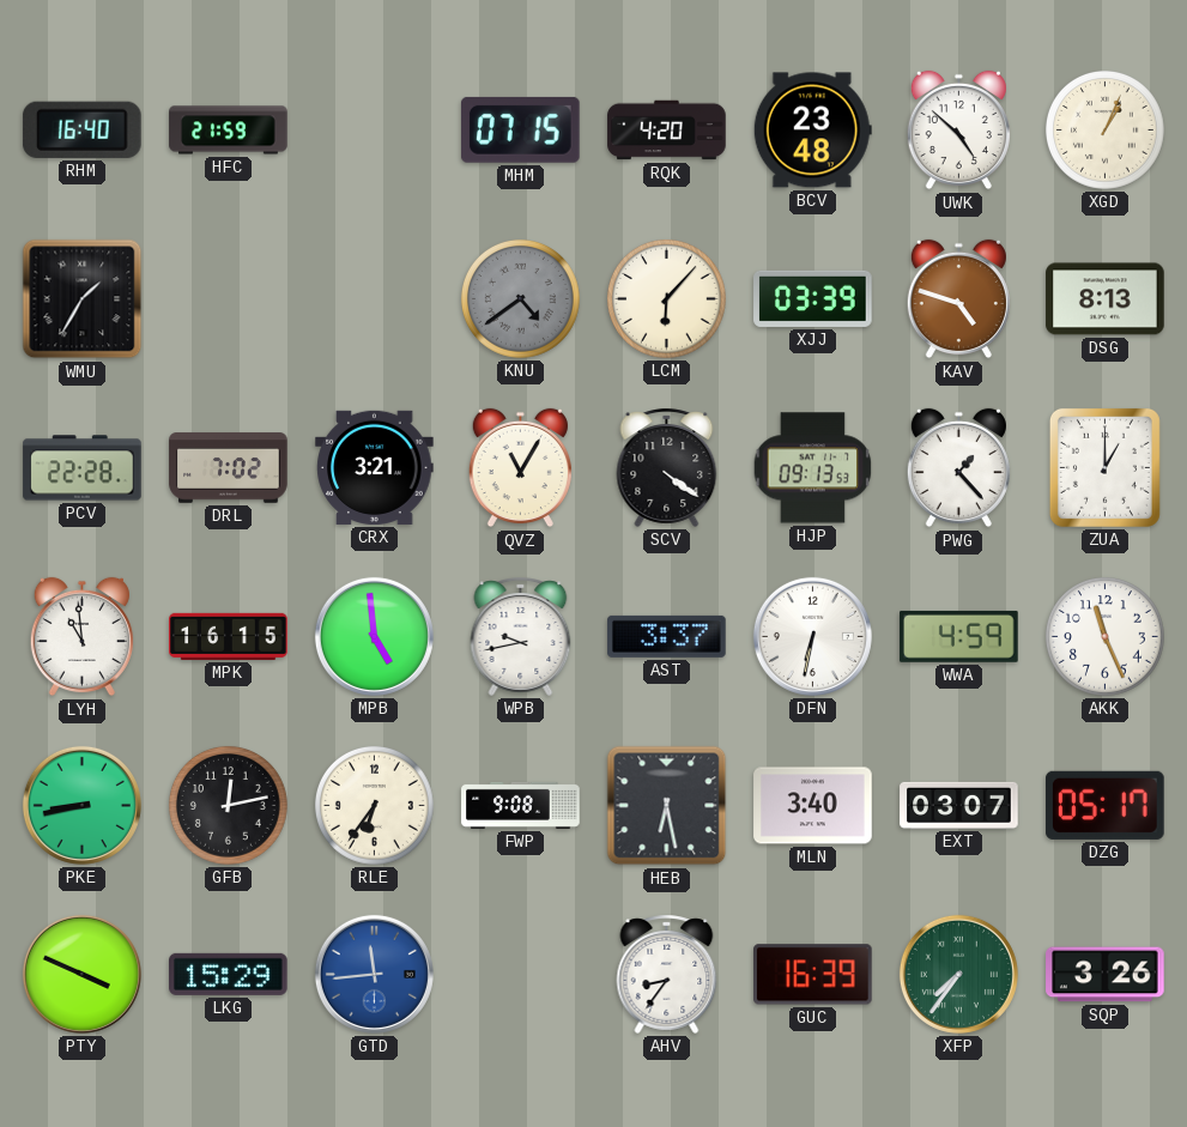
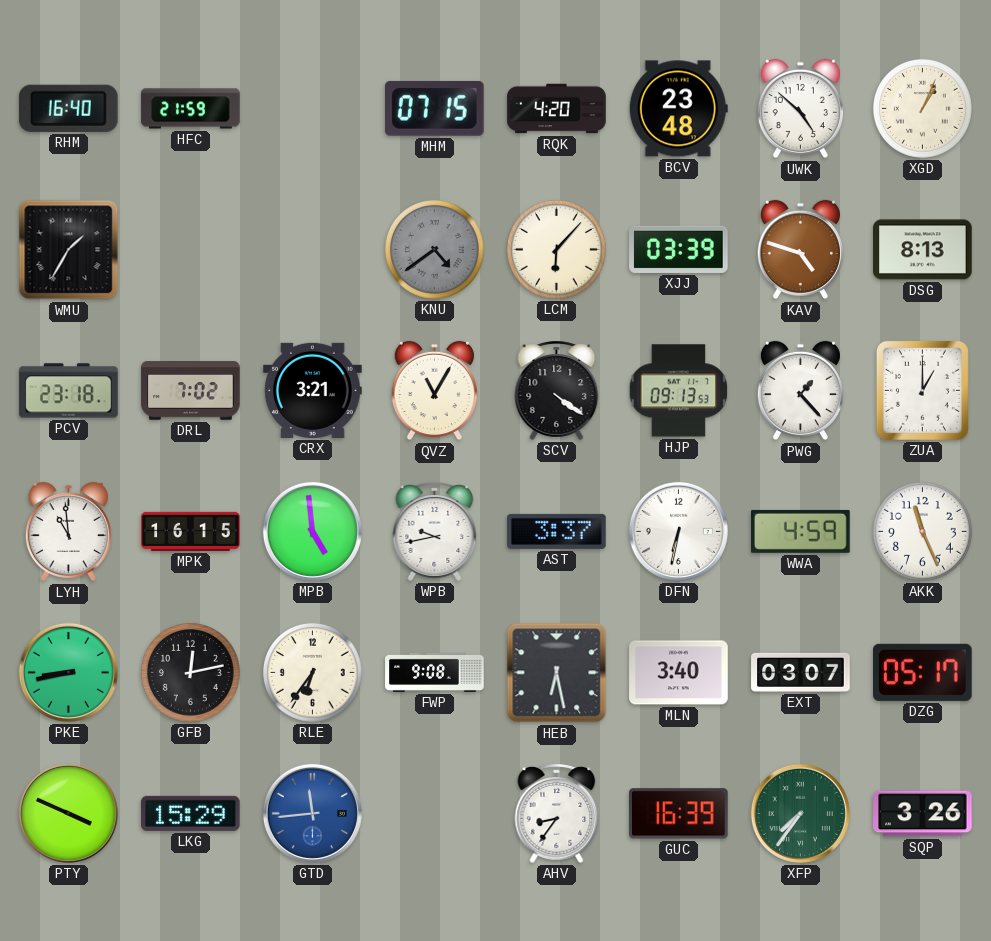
PCV: 22:28 -> 23:18
